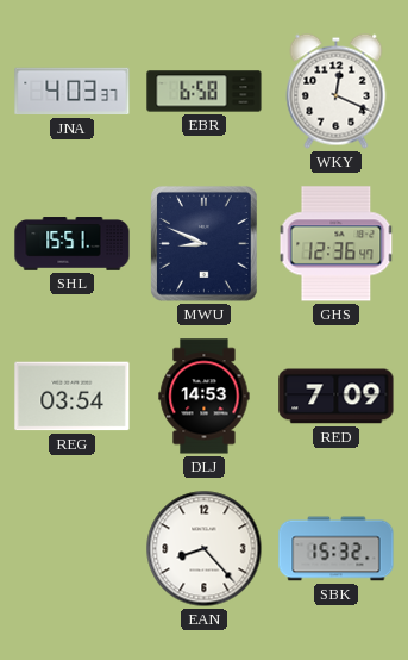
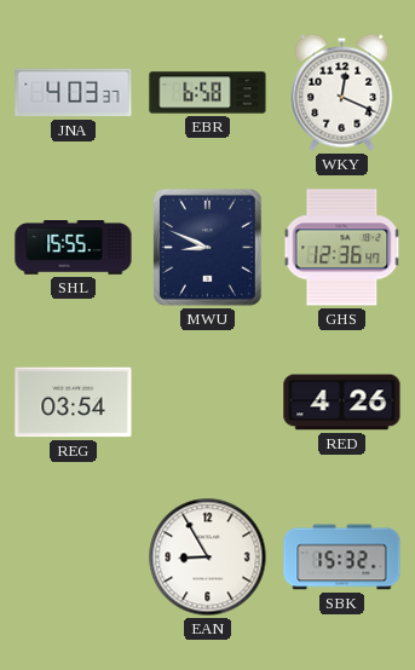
SHL: 15:51 -> 15:55
DLJ: 14:53 -> none
RED: 7:09 -> 4:26
EAN: 8:23 -> 8:55
